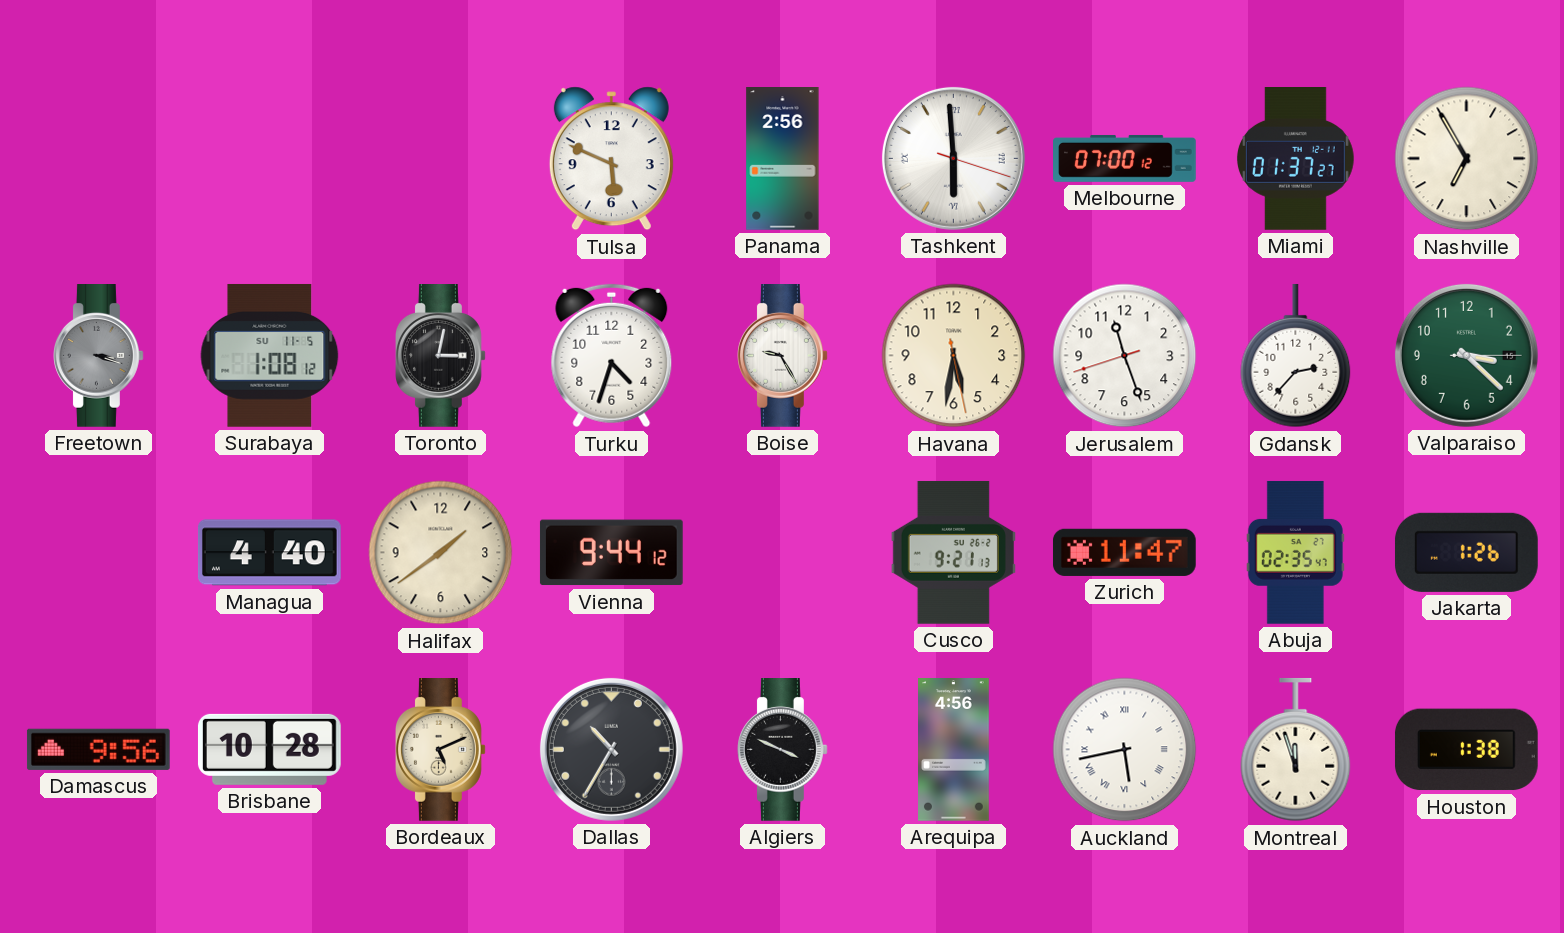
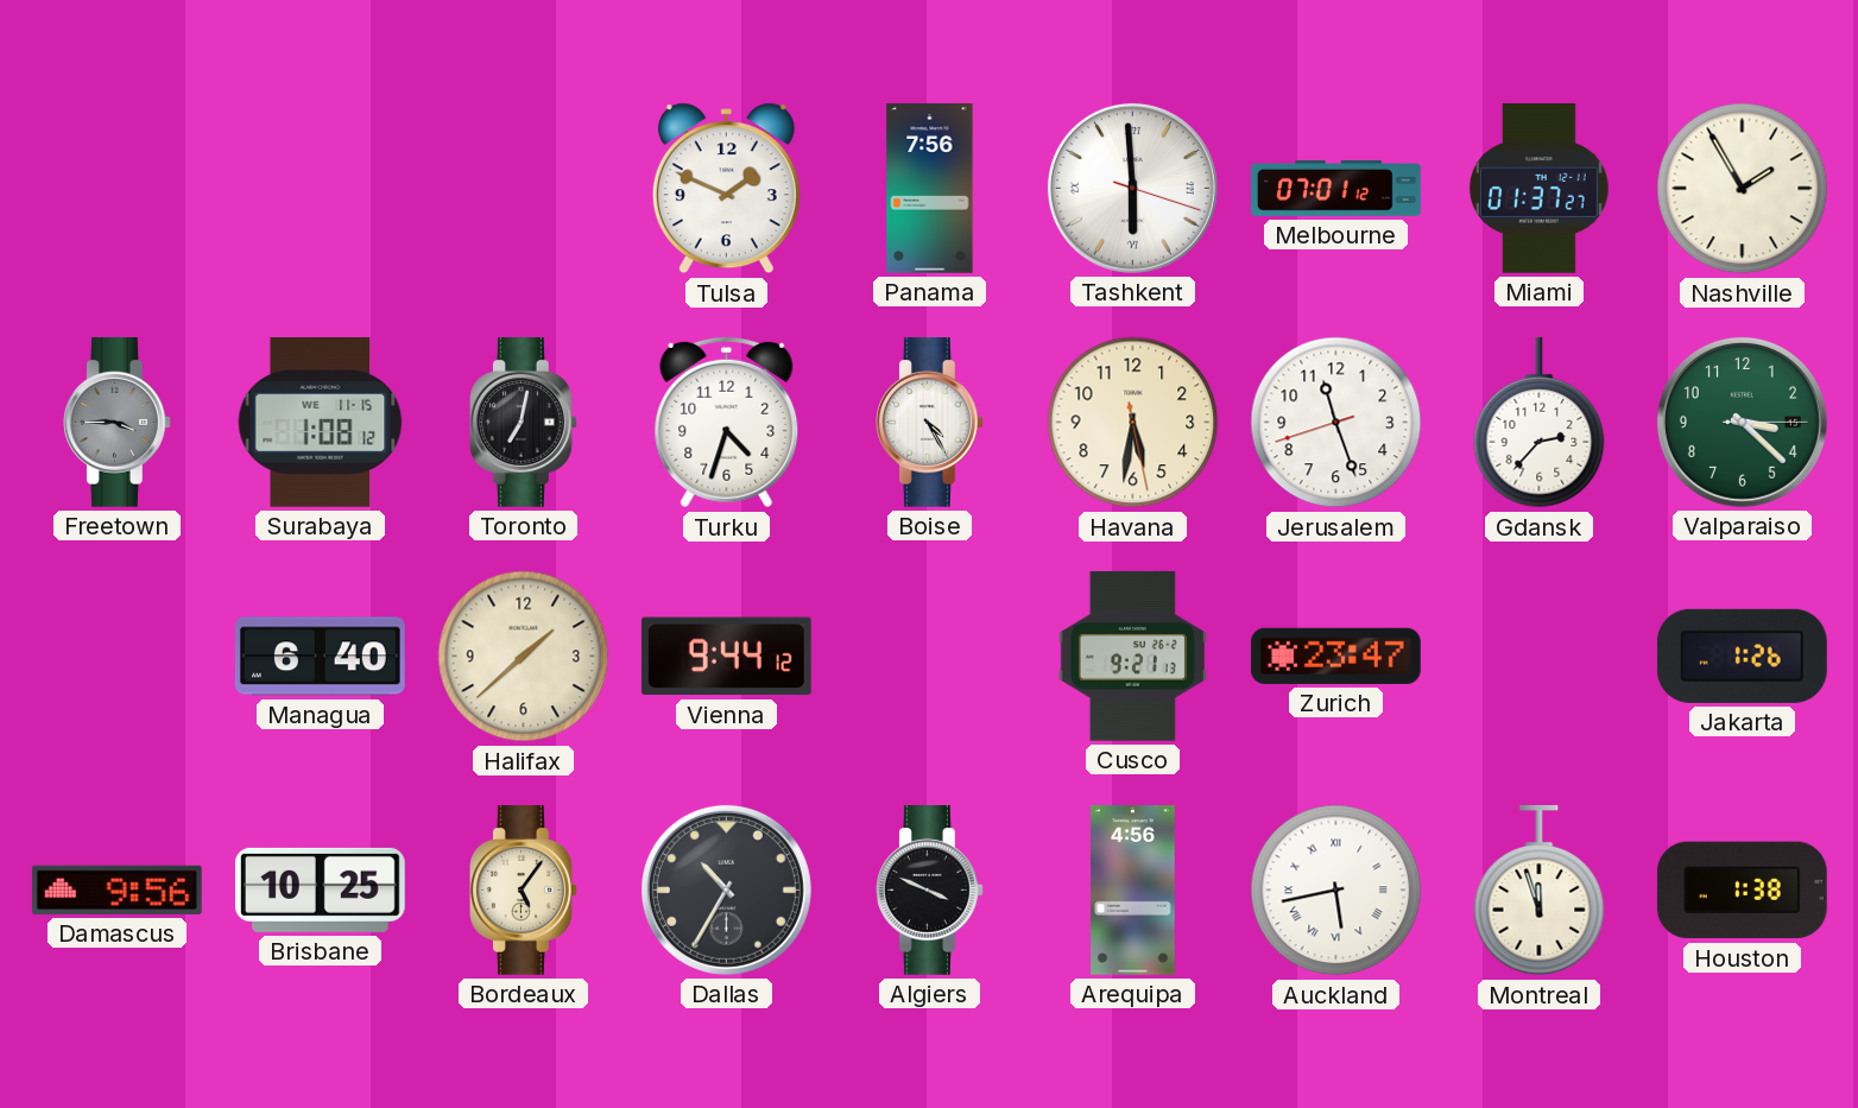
Tulsa: 5:49 -> 1:49
Panama: 2:56 -> 7:56
Melbourne: 07:00 -> 07:01
Nashville: 6:55 -> 1:55
Freetown: 3:18 -> 3:45
Surabaya date: SU 11-5 -> WE 11-15
Toronto: 3:02 -> 7:02
Boise: 9:25 -> 4:25
Managua: 4:40 -> 6:40
Halifax: 1:39 -> 1:38
Zurich: 11:47 -> 23:47
Abuja: 02:35 -> none
Brisbane: 10:28 -> 10:25
Bordeaux: 5:11 -> 5:06
